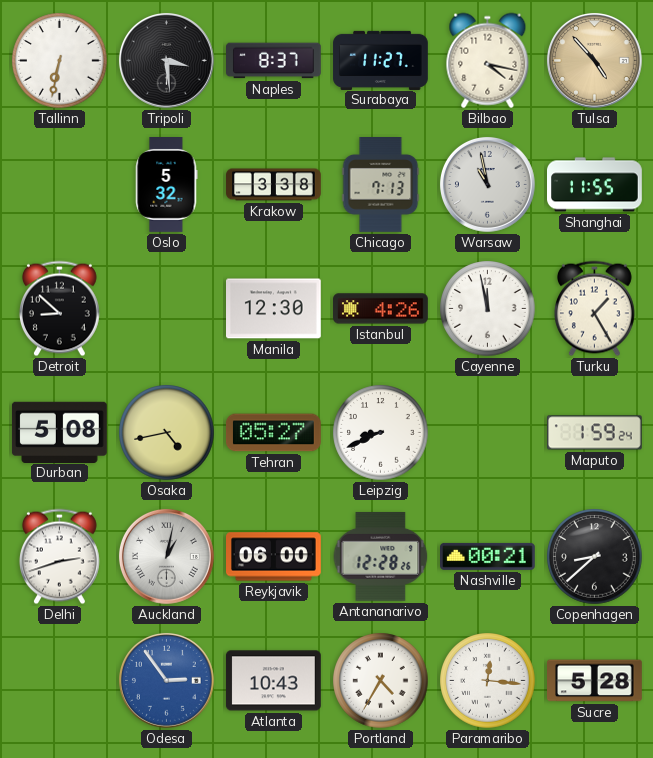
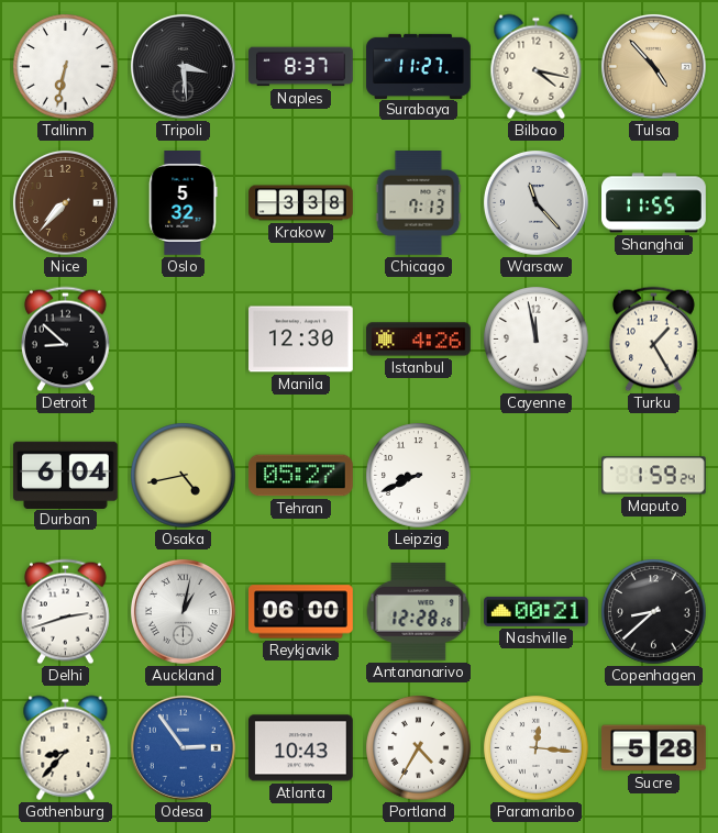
Nice: none -> 7:37
Warsaw: 10:58 -> 11:23
Durban: 5:08 -> 6:04
Gothenburg: none -> 8:37
